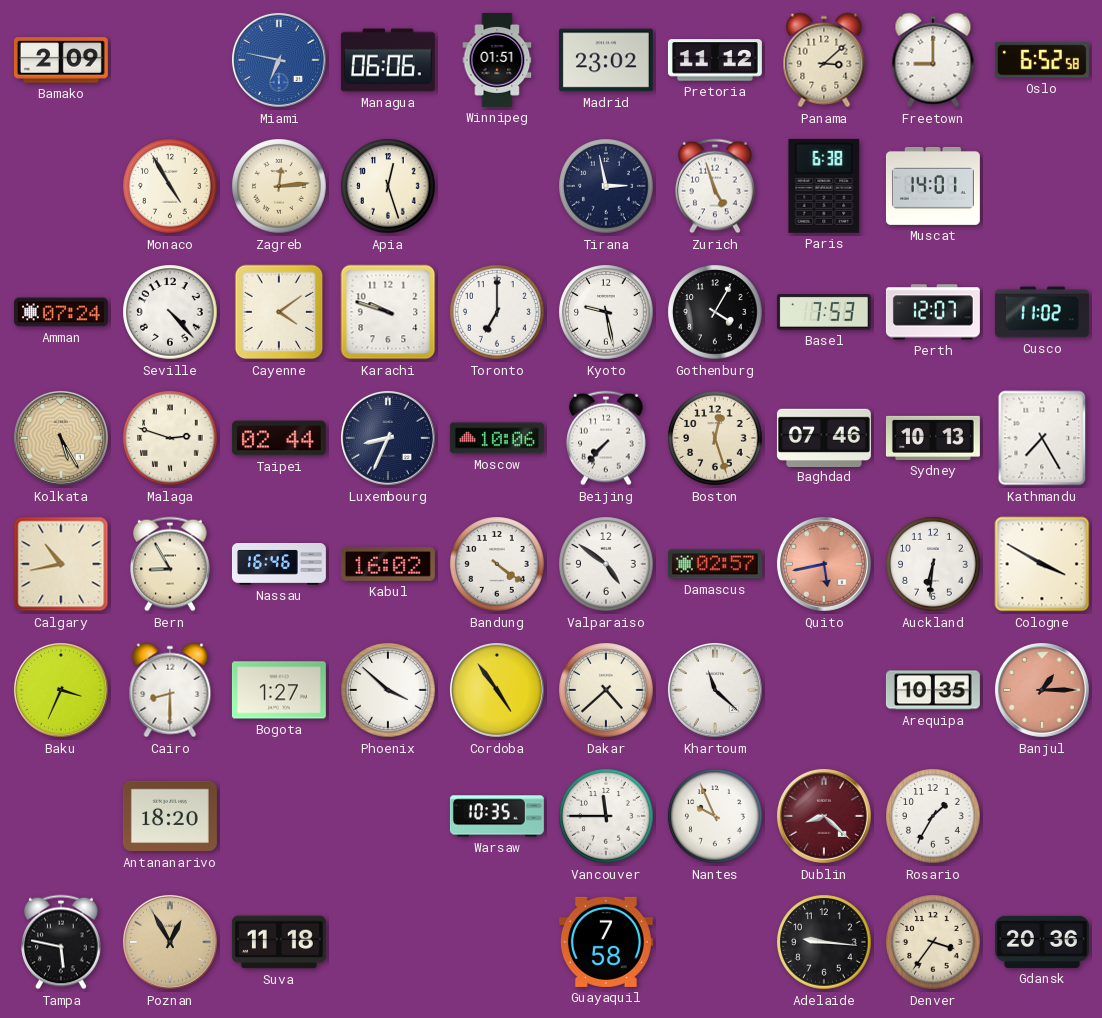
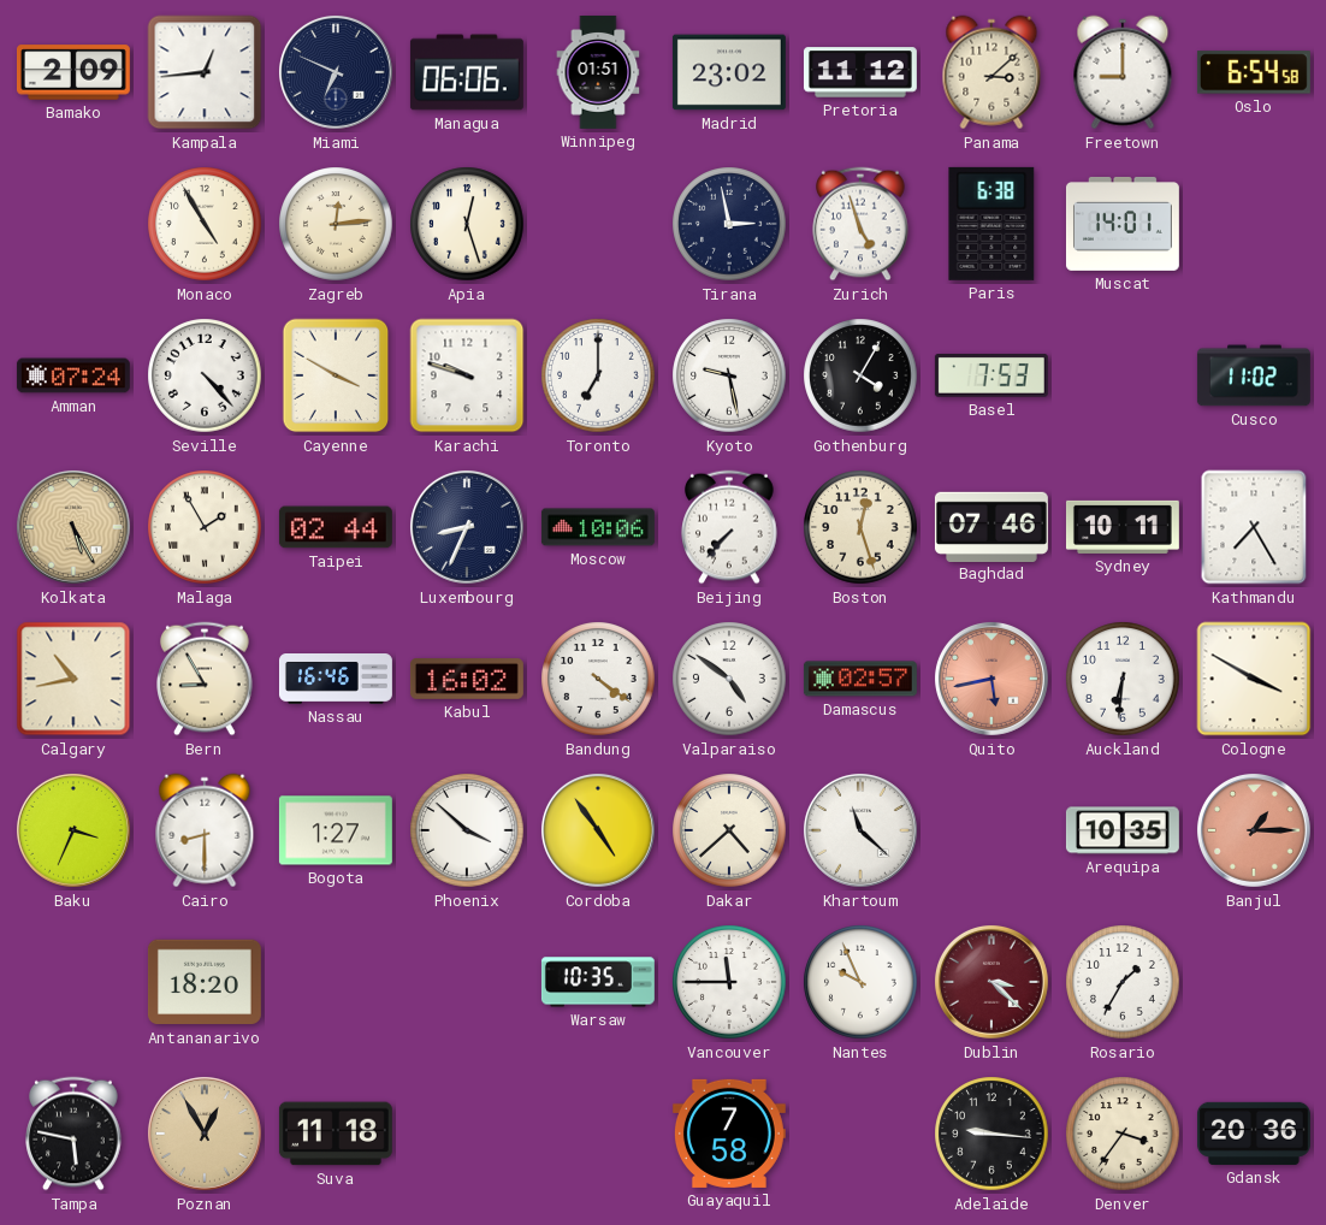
Kampala: none -> 12:44
Miami: 6:47 -> 6:49
Miami dial: blue -> navy
Oslo: 6:52 -> 6:54
Cayenne: 4:09 -> 3:50
Perth: 12:07 -> none
Malaga: 2:48 -> 1:55
Sydney: 10:13 -> 10:11
Dublin: 8:22 -> 3:22
